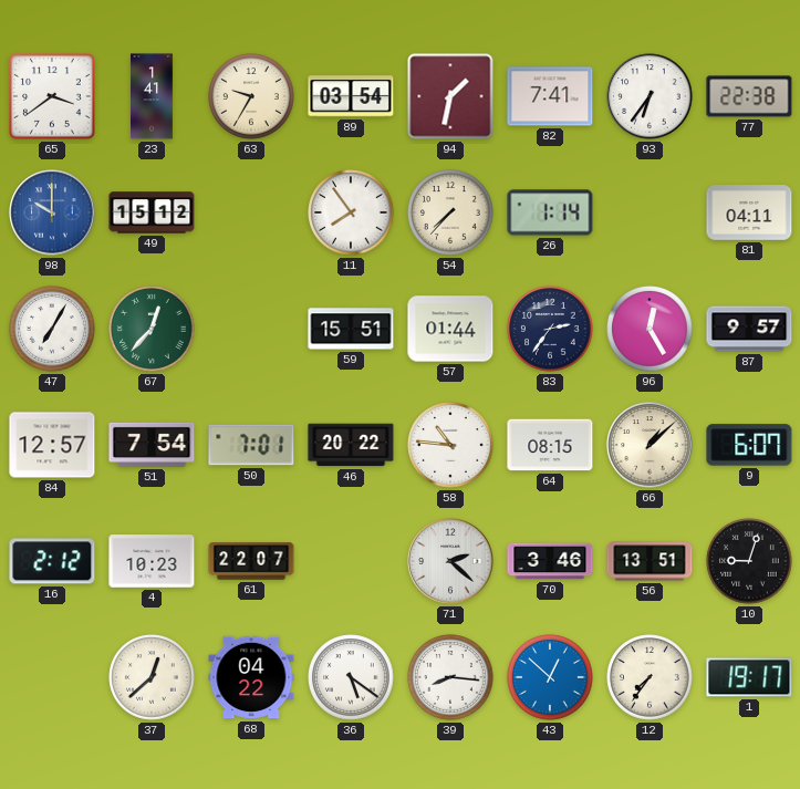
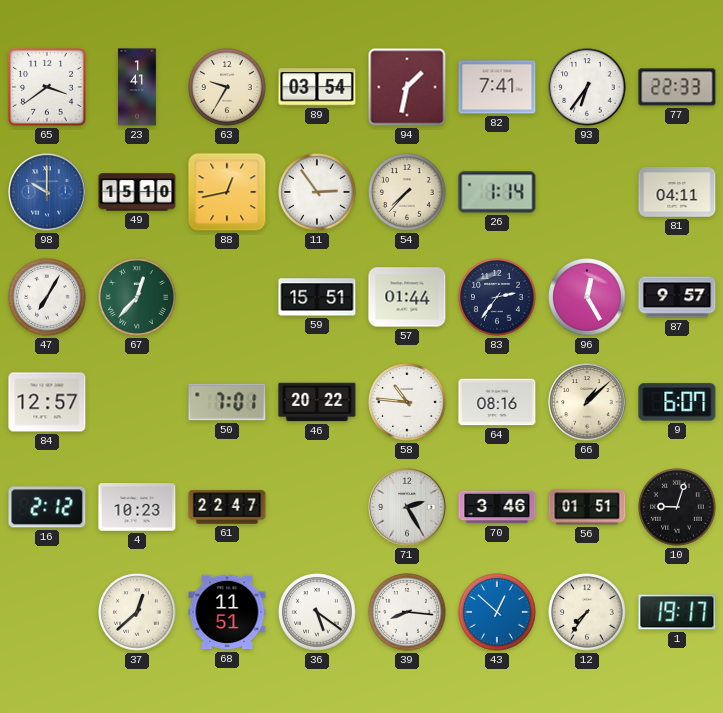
77: 22:38 -> 22:33
49: 15:12 -> 15:10
88: none -> 12:43
11: 7:54 -> 2:54
51: 7:54 -> none
64: 08:15 -> 08:16
61: 22:07 -> 22:47
71: 2:22 -> 2:25
56: 13:51 -> 01:51
68: 04:22 -> 11:51
